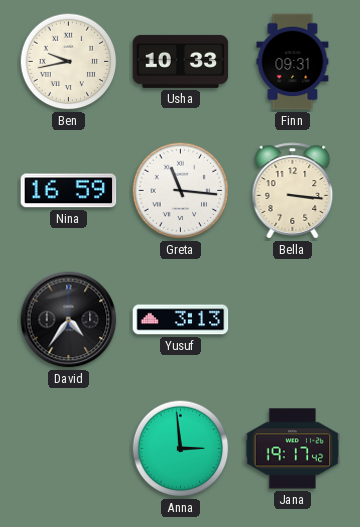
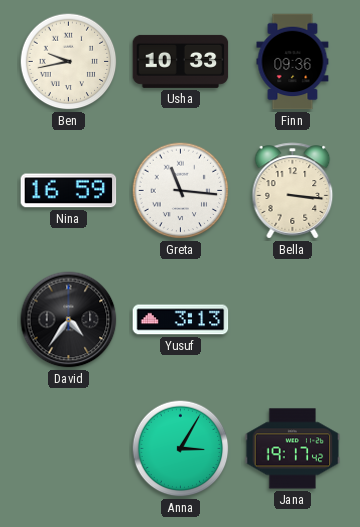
Finn: 09:31 -> 09:36
Anna: 2:59 -> 3:05
